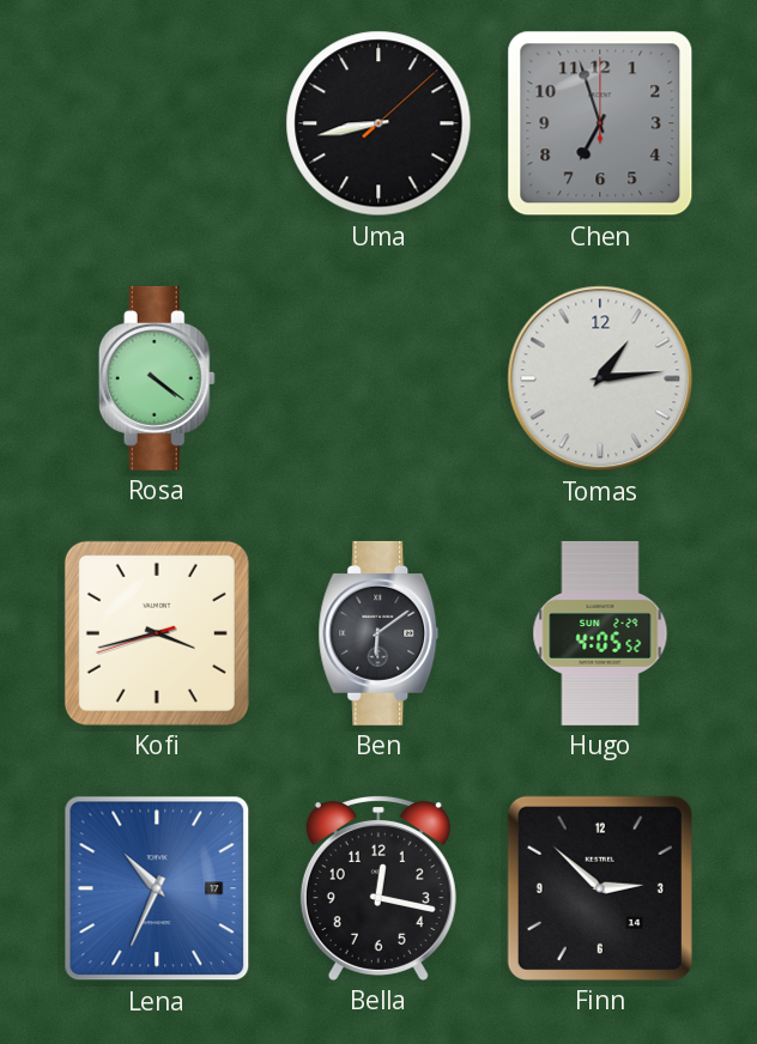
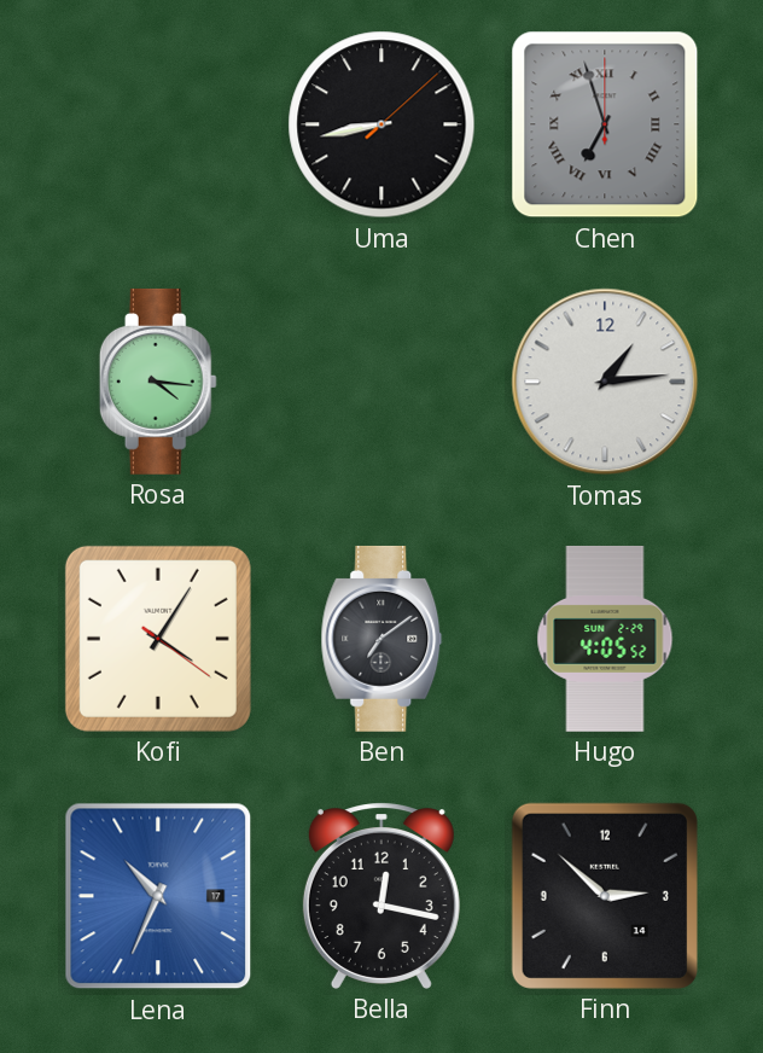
Chen numerals: Arabic -> Roman
Rosa: 4:21 -> 4:16
Kofi: 3:42 -> 4:05
Ben: 6:09 -> 7:09
